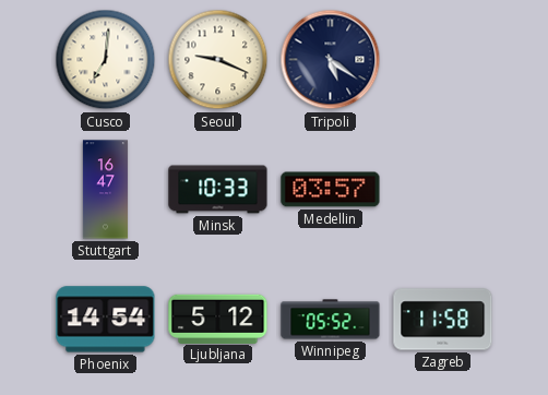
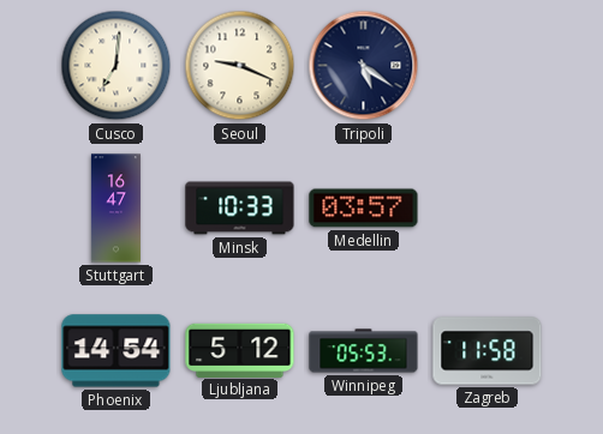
Winnipeg: 05:52 -> 05:53
